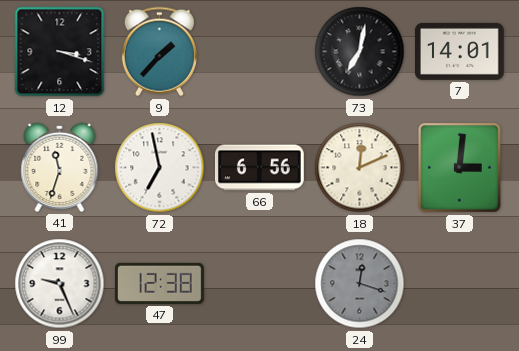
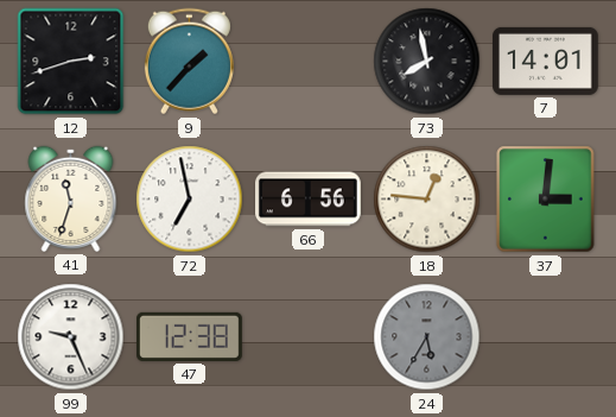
12: 3:18 -> 2:42
73: 7:02 -> 7:58
18: 12:11 -> 12:46
24: 12:18 -> 5:35
